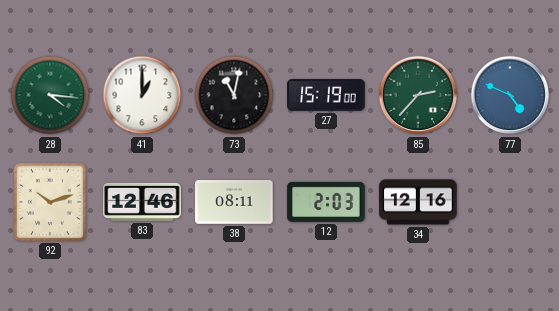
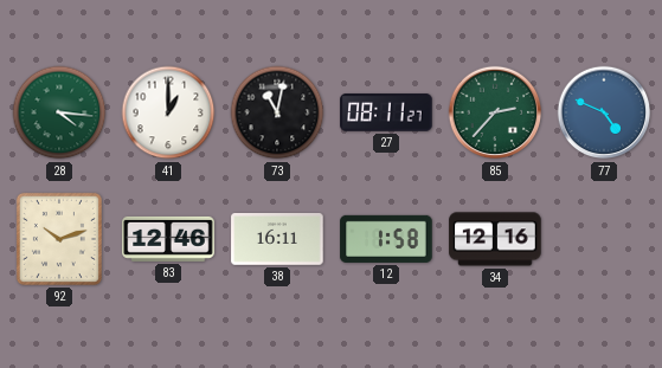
27: 15:19 -> 08:11
38: 08:11 -> 16:11
12: 2:03 -> 1:58
